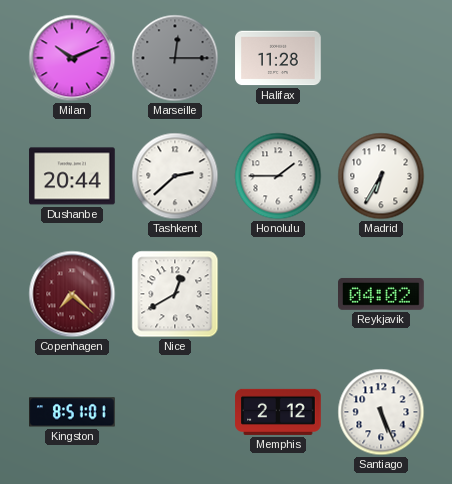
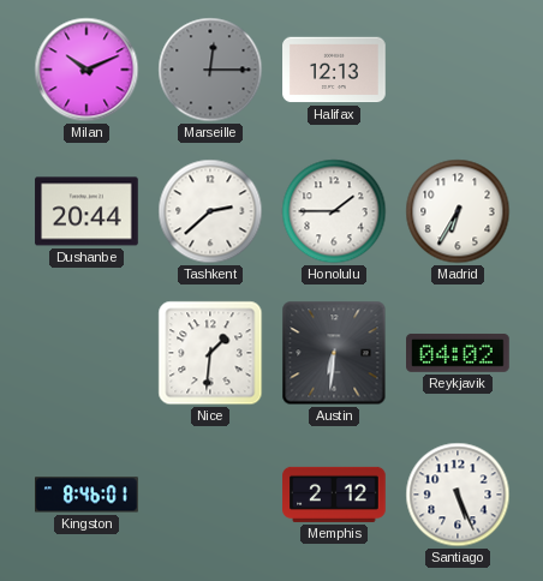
Halifax: 11:28 -> 12:13
Copenhagen: 7:22 -> none
Nice: 12:40 -> 1:31
Austin: none -> 6:31
Kingston: 8:51 -> 8:46
